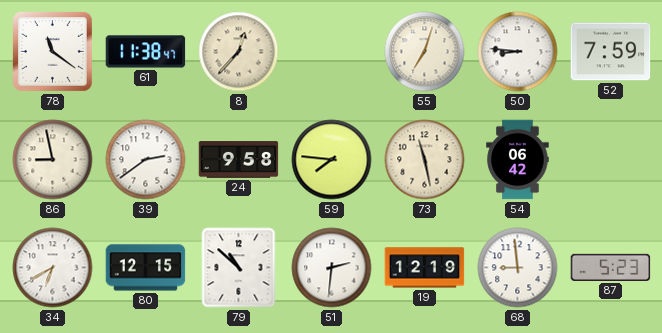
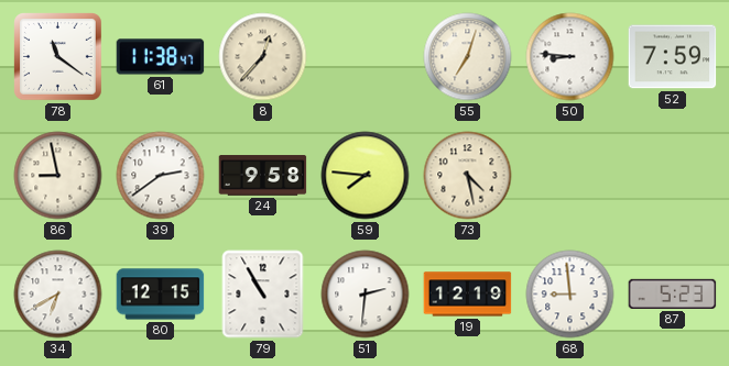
73: 11:28 -> 4:28
54: 06:42 -> none
79: 10:52 -> 10:55
